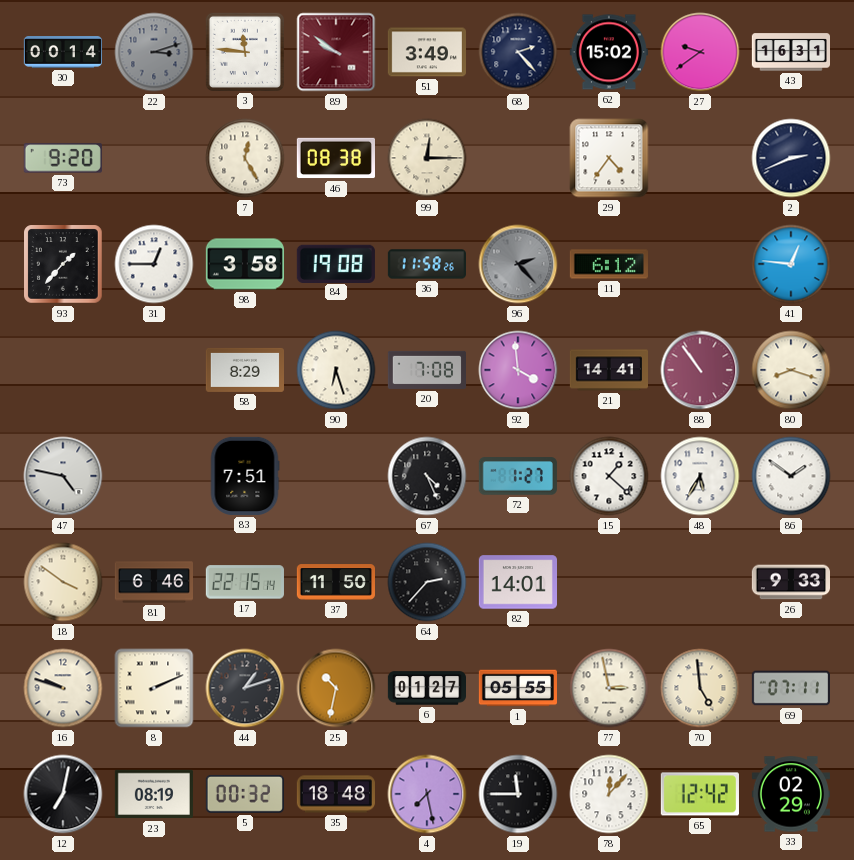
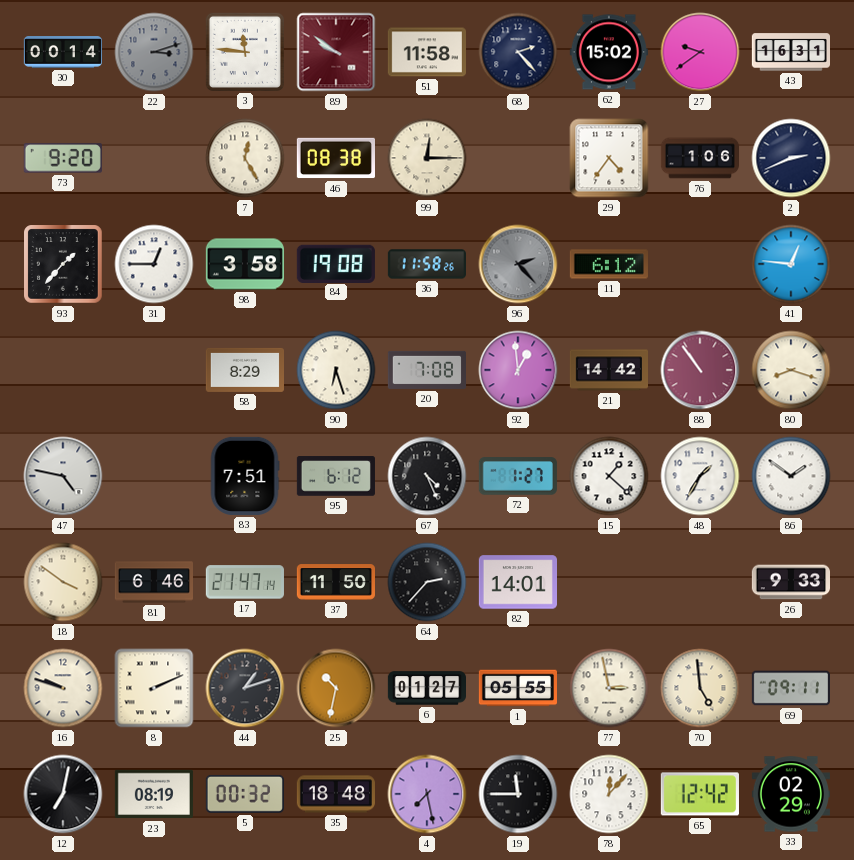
51: 3:49 -> 11:58
76: none -> 1:06
92: 3:59 -> 12:59
21: 14:41 -> 14:42
95: none -> 6:12
48: 5:35 -> 1:35
17: 22:15 -> 21:47
69: 07:11 -> 09:11
